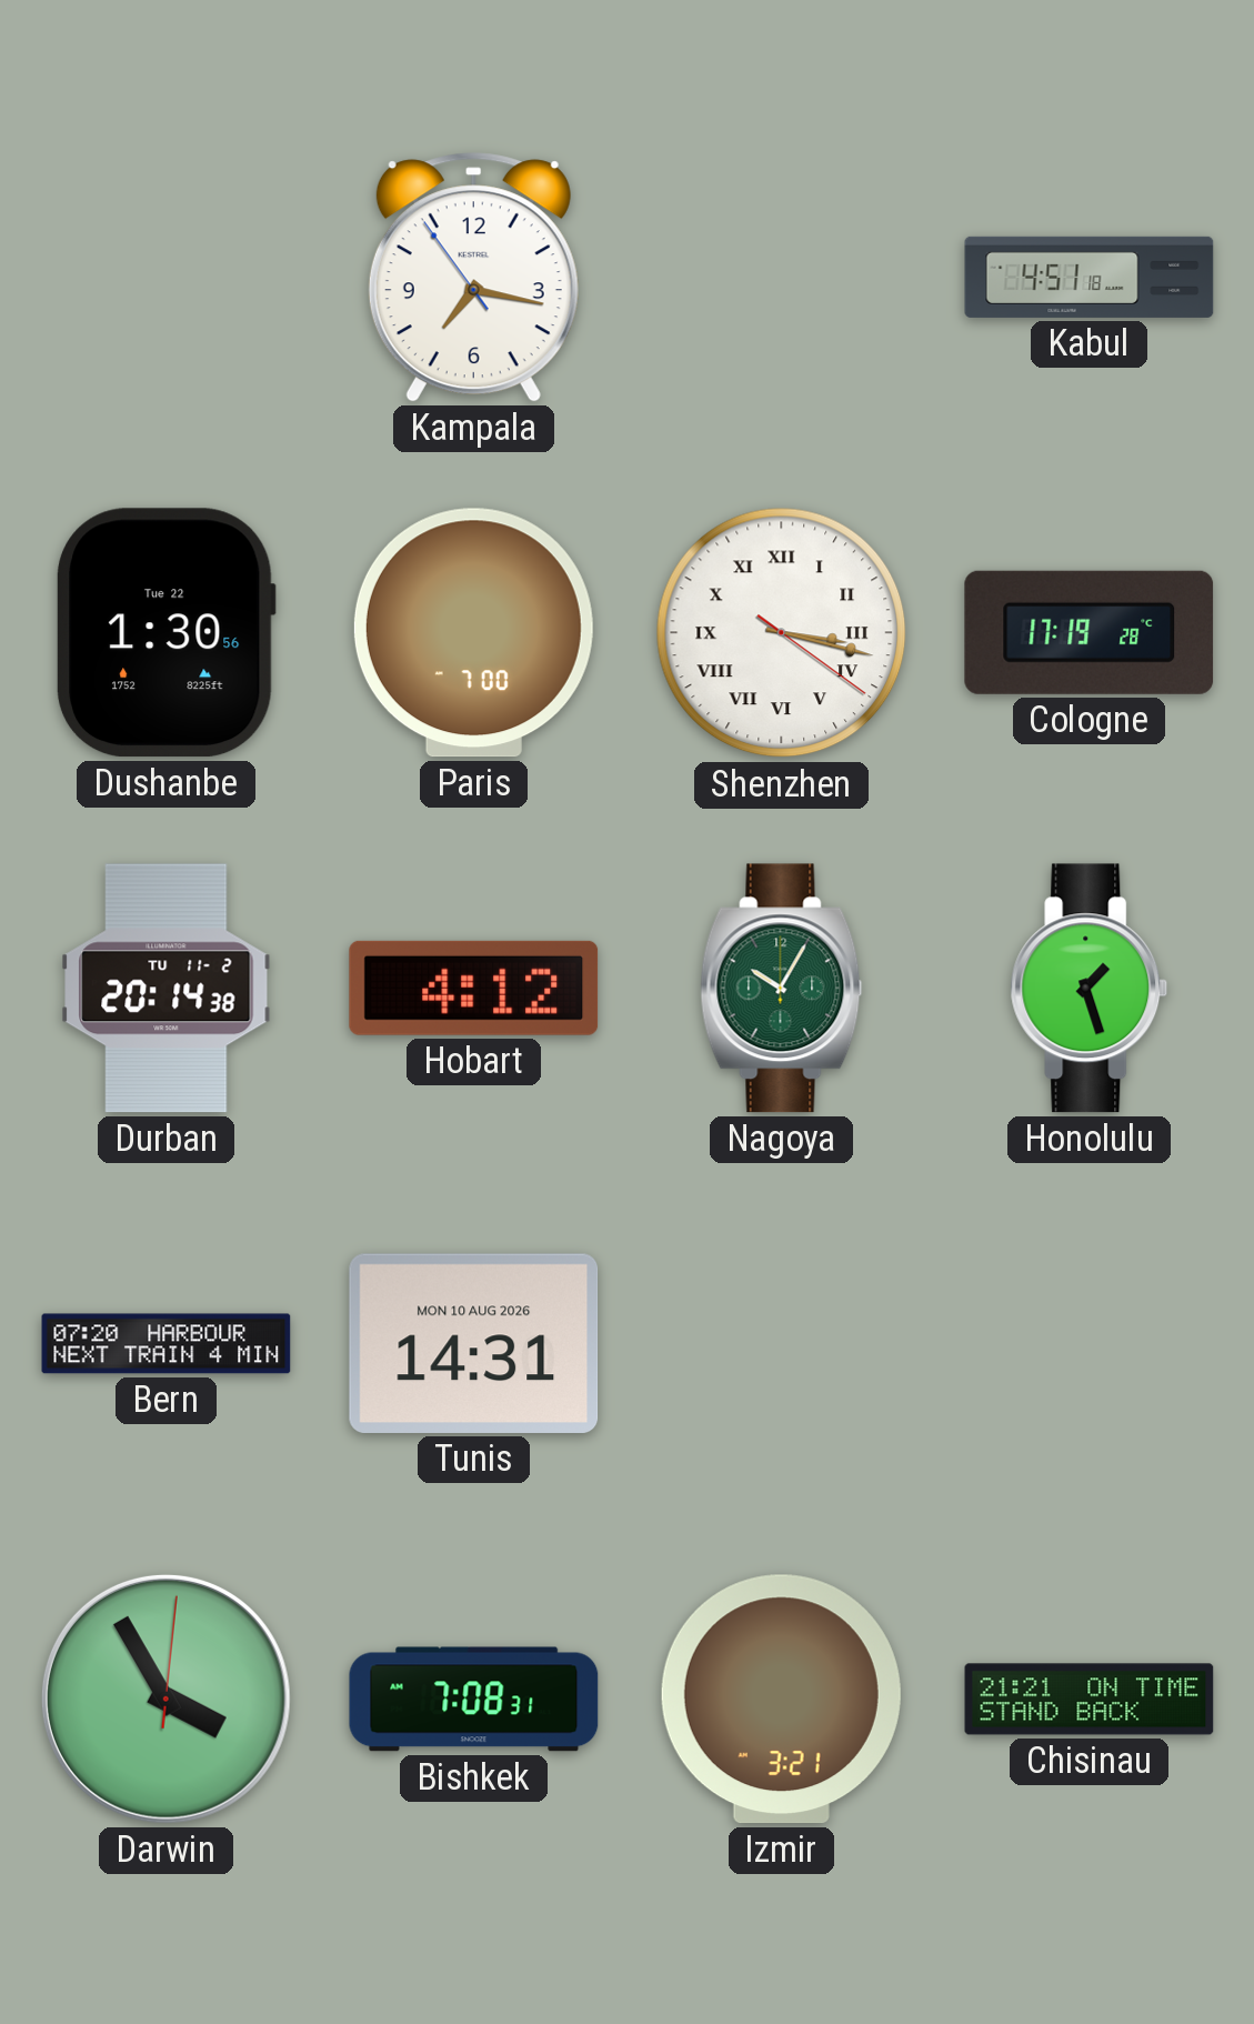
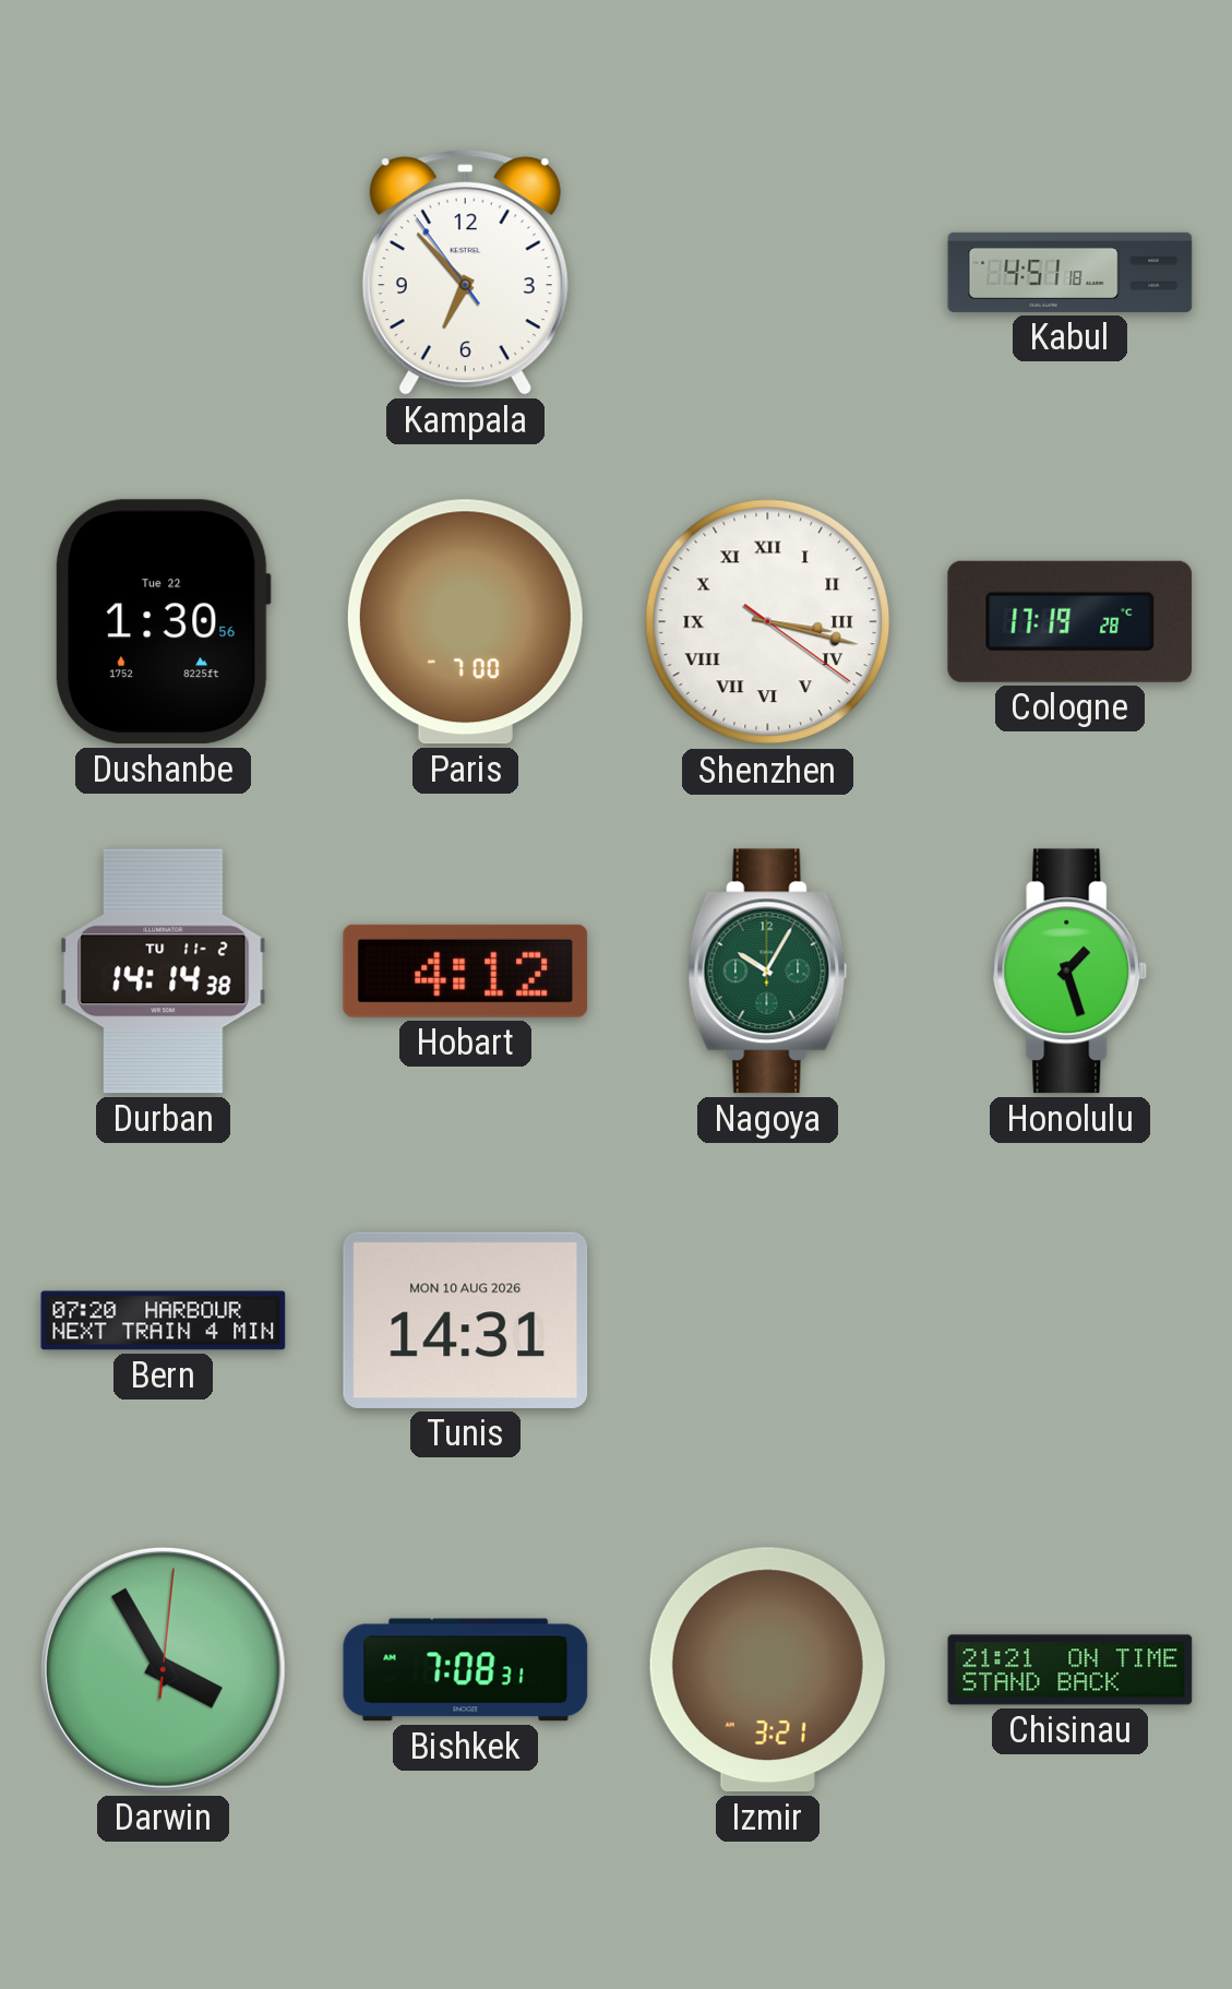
Kampala: 7:16 -> 6:52
Durban: 20:14 -> 14:14
